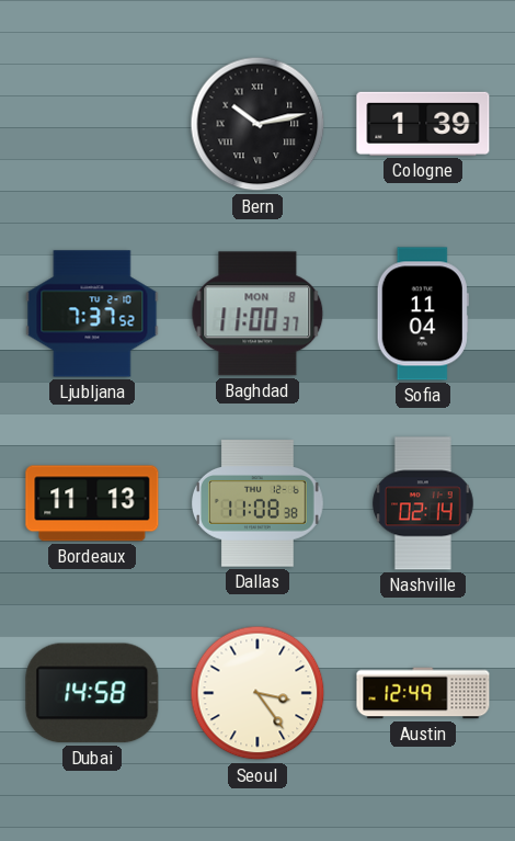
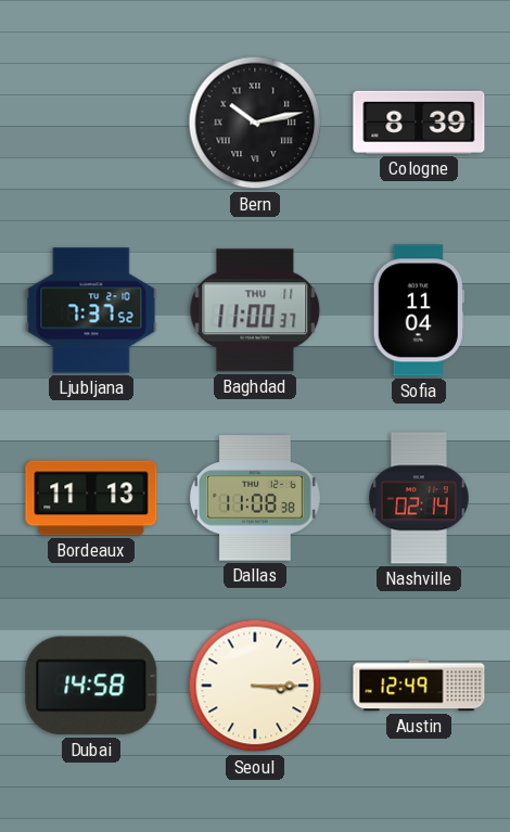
Cologne: 1:39 -> 8:39
Baghdad date: MON 8 -> THU 11
Seoul: 3:24 -> 3:15
